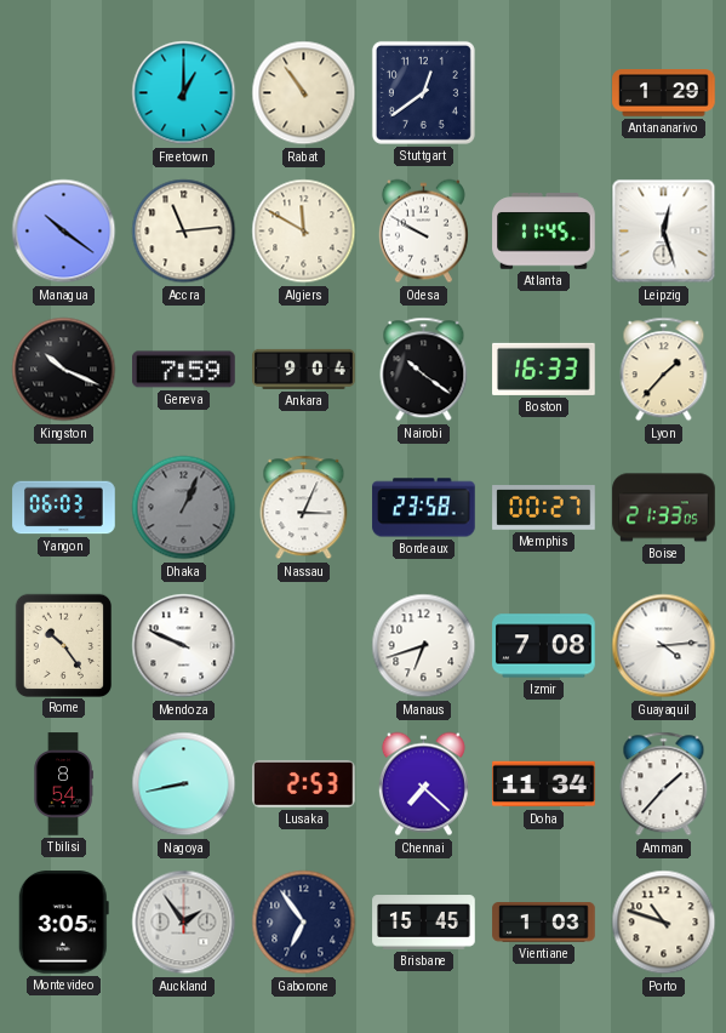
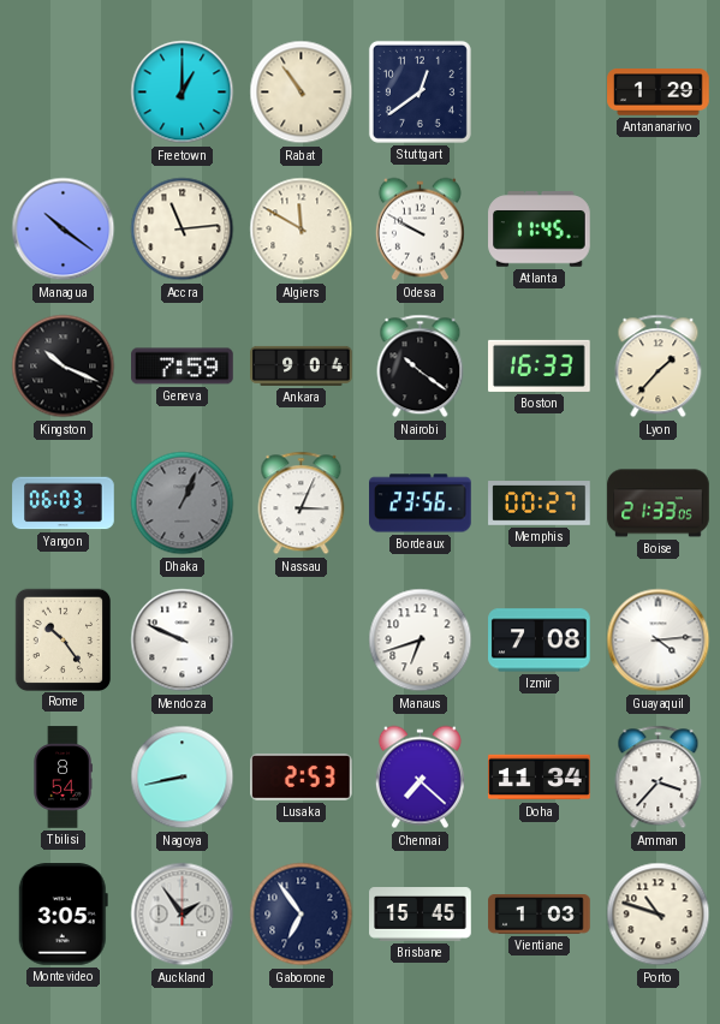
Leipzig: 12:27 -> none
Bordeaux: 23:58 -> 23:56
Amman: 1:37 -> 3:37
